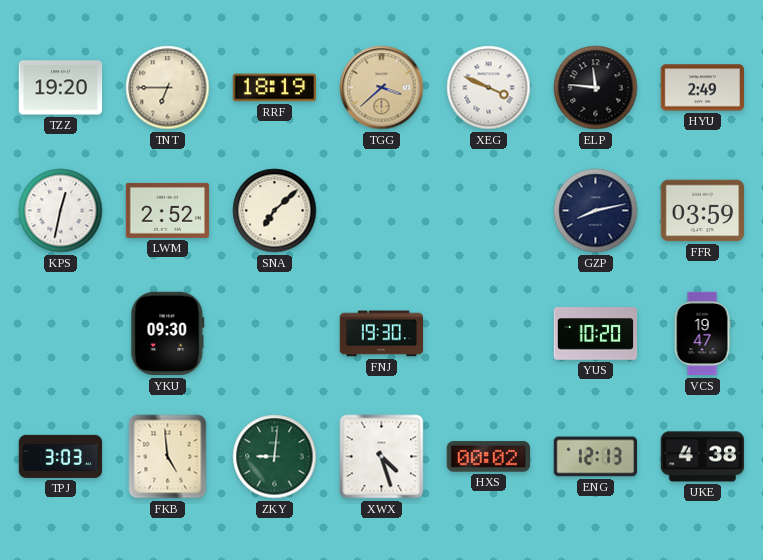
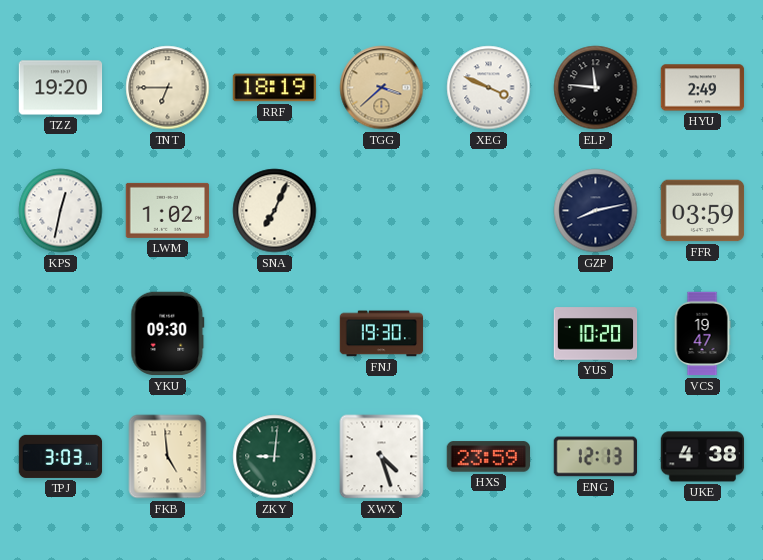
LWM: 2:52 -> 1:02
SNA: 7:08 -> 7:04
HXS: 00:02 -> 23:59
